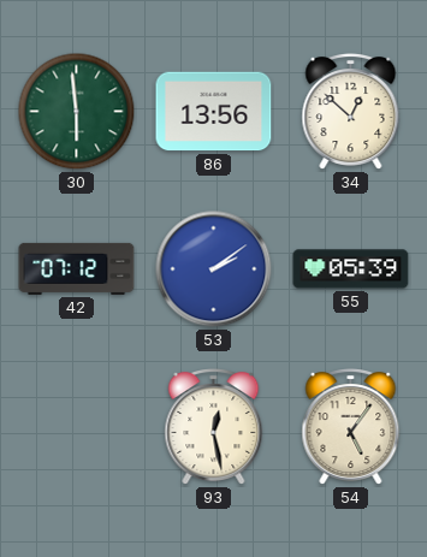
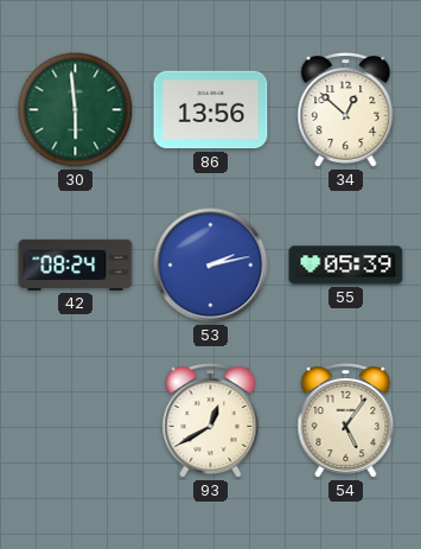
42: 07:12 -> 08:24
53: 2:09 -> 2:13
93: 12:28 -> 12:40
